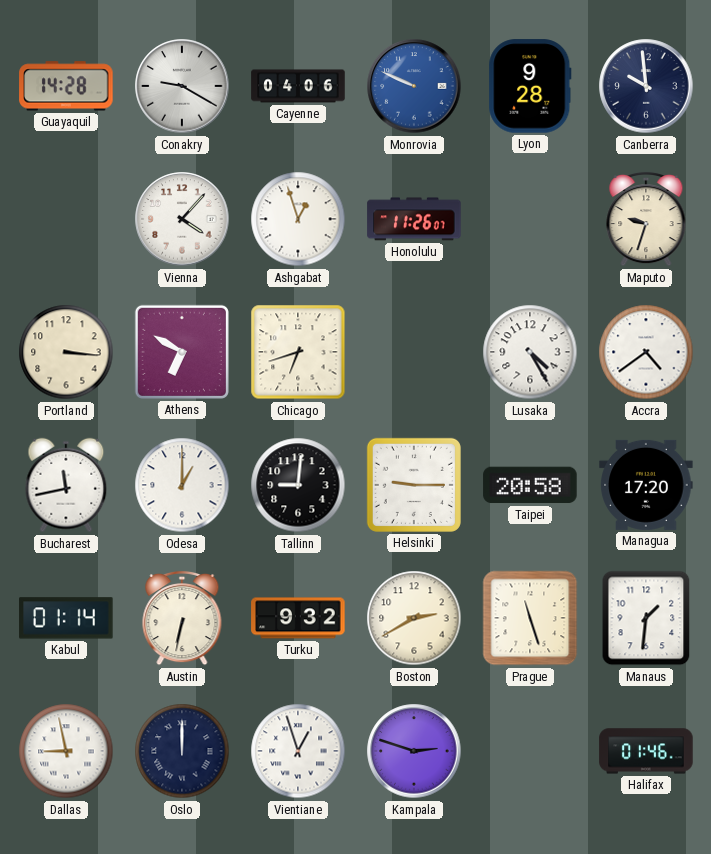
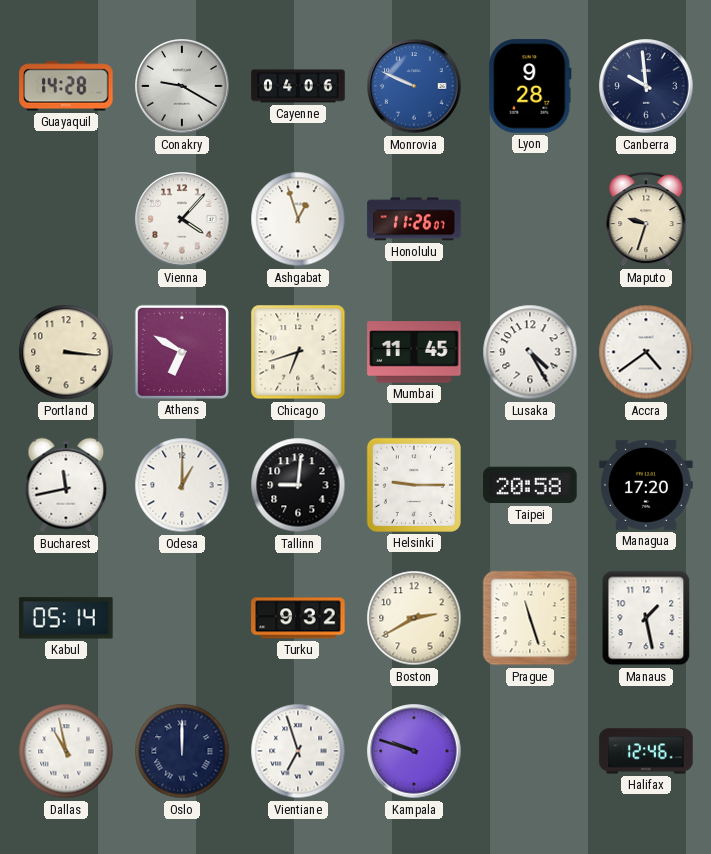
Mumbai: none -> 11:45
Kabul: 01:14 -> 05:14
Austin: 6:32 -> none
Manaus: 1:31 -> 1:28
Dallas: 8:58 -> 10:58
Vientiane: 12:57 -> 6:57
Kampala: 2:48 -> 9:48
Halifax: 01:46 -> 12:46
